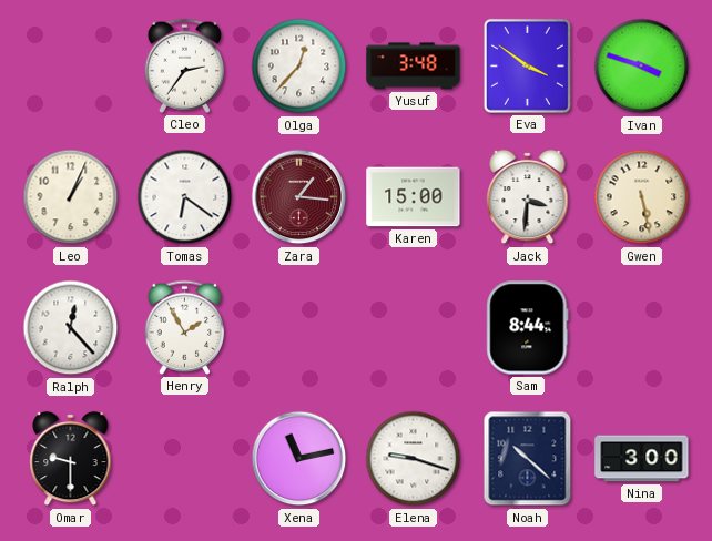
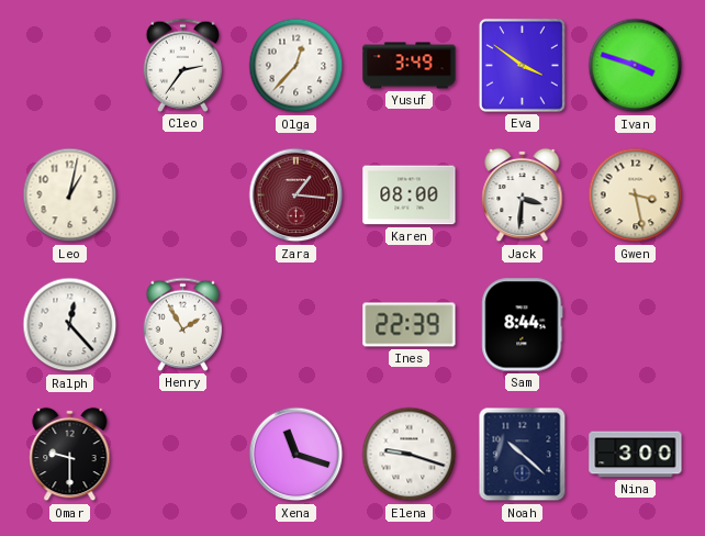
Yusuf: 3:48 -> 3:49
Leo: 1:04 -> 1:02
Tomas: 6:21 -> none
Karen: 15:00 -> 08:00
Gwen: 5:28 -> 3:28
Ines: none -> 22:39
Xena: 11:13 -> 11:18
